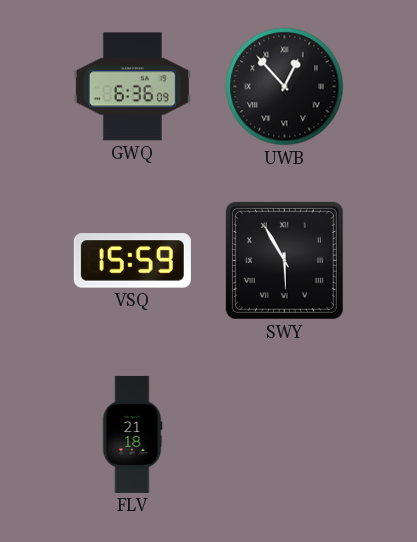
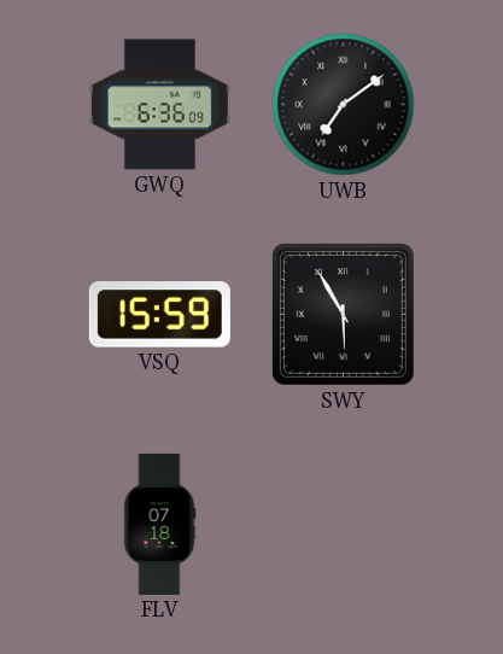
UWB: 12:53 -> 7:09
FLV: 21:18 -> 07:18
